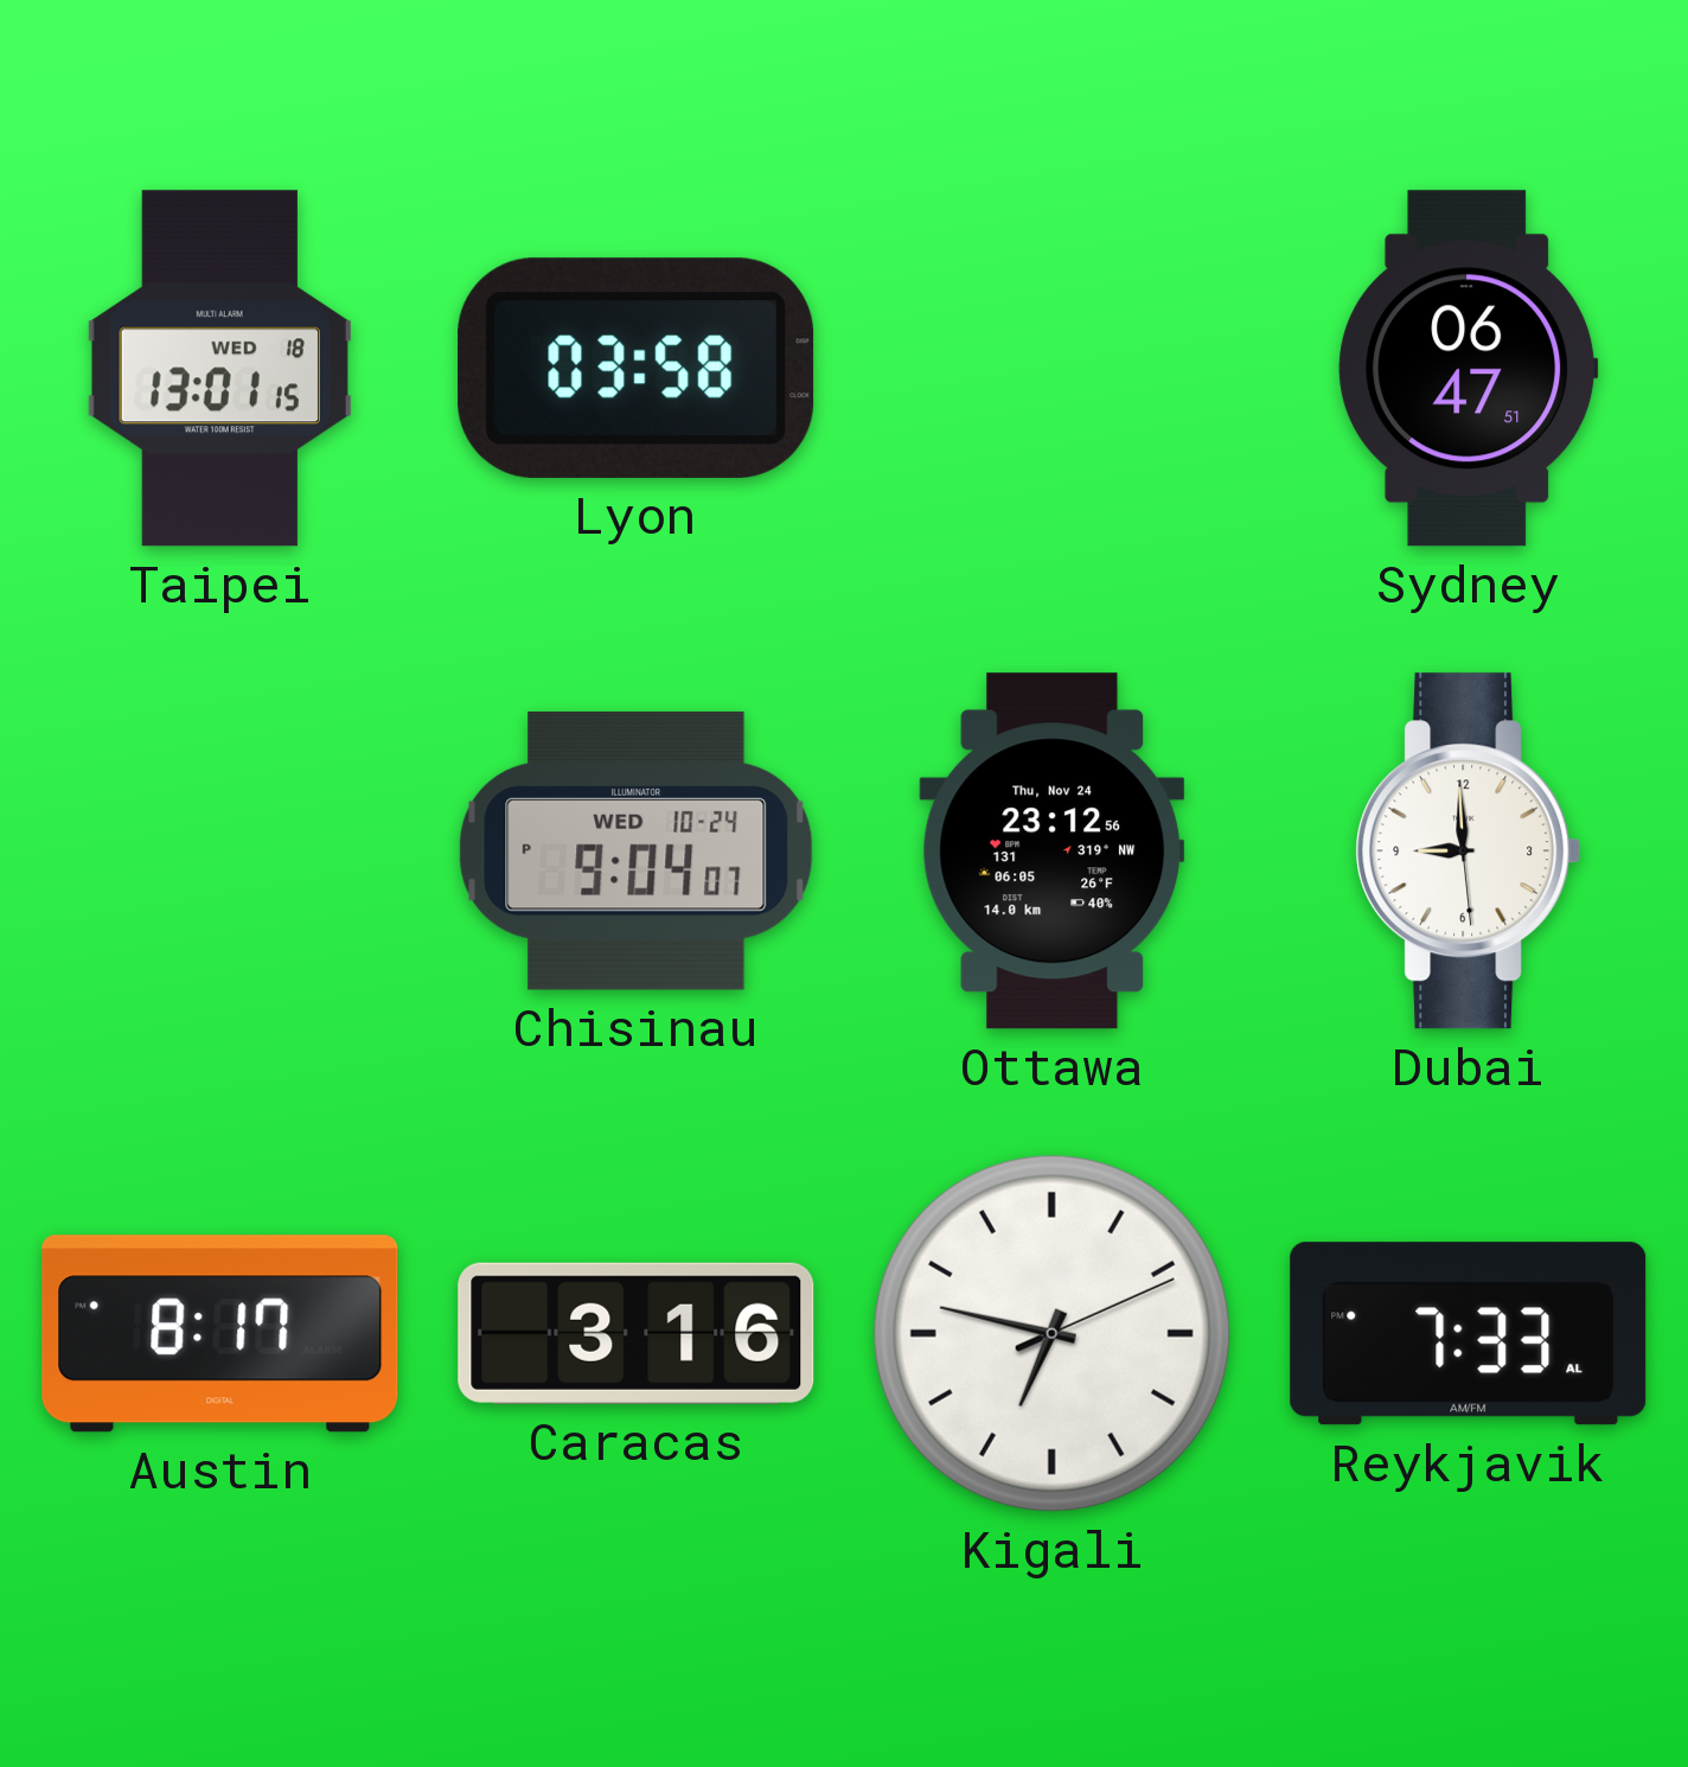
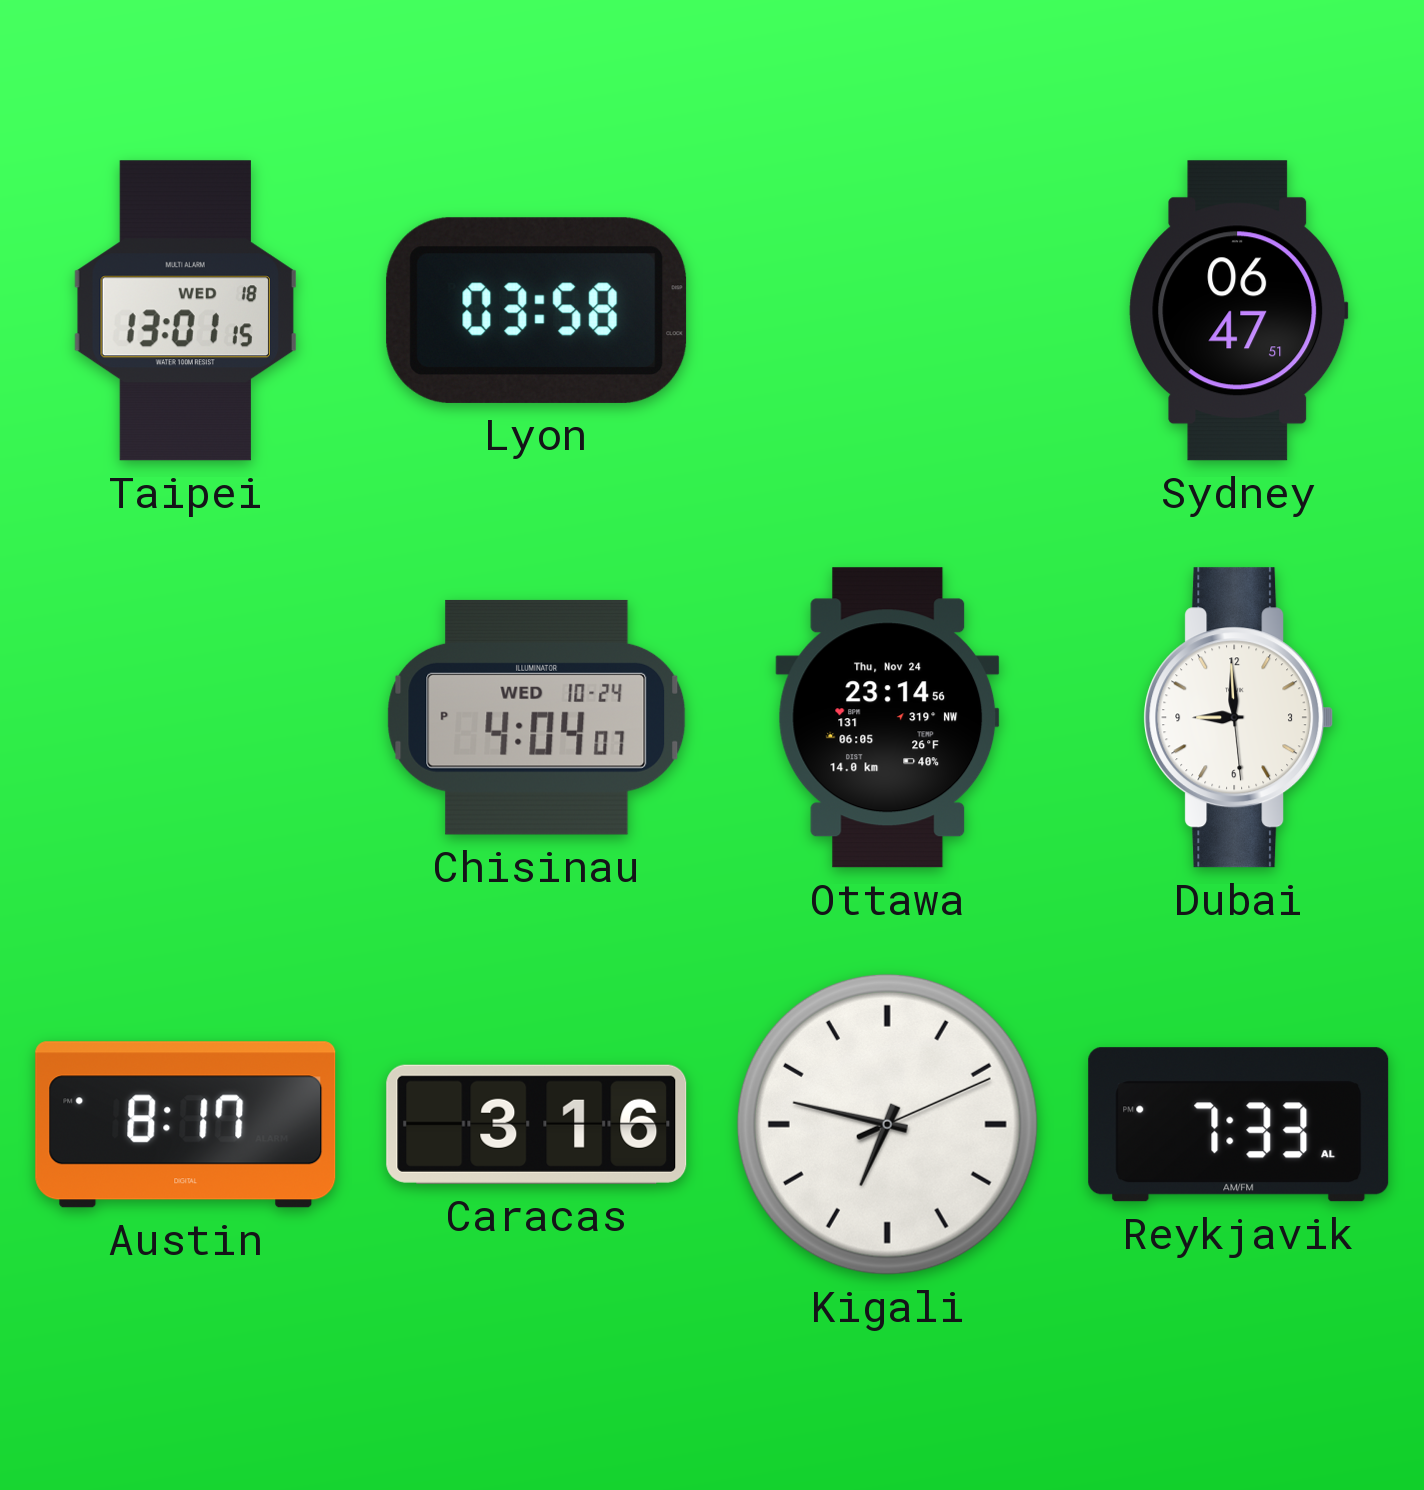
Chisinau: 9:04 -> 4:04
Ottawa: 23:12 -> 23:14
